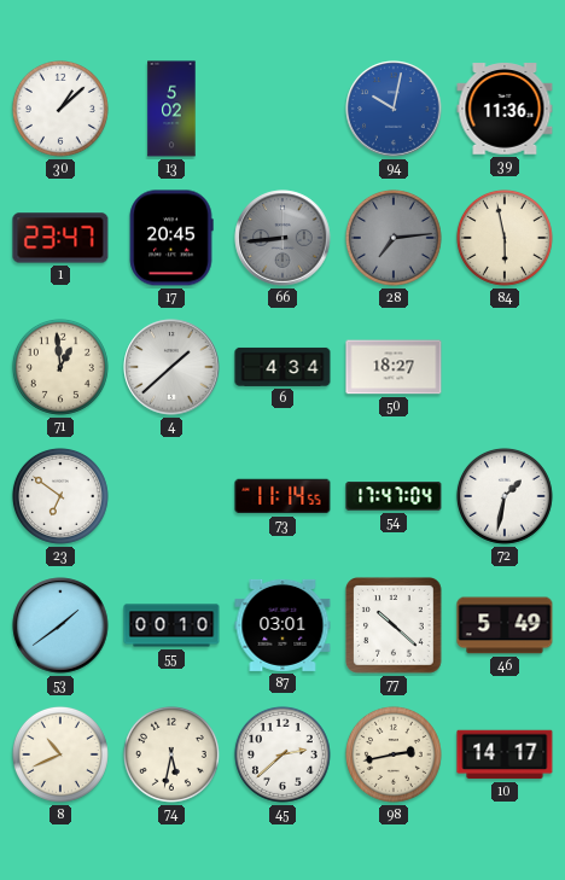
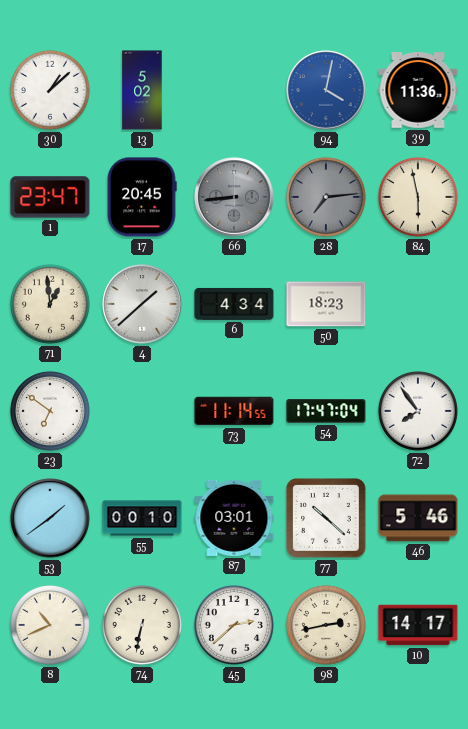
94: 10:02 -> 4:02
50: 18:27 -> 18:23
72: 1:32 -> 7:54
46: 5:49 -> 5:46
74: 5:32 -> 6:32
